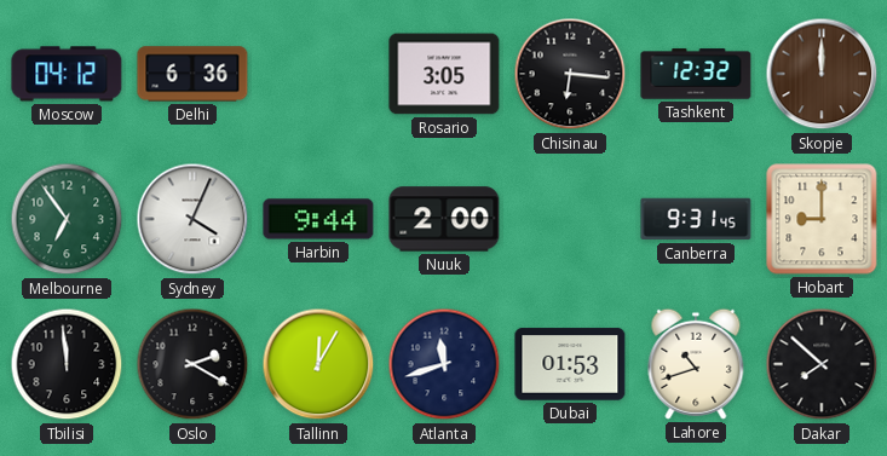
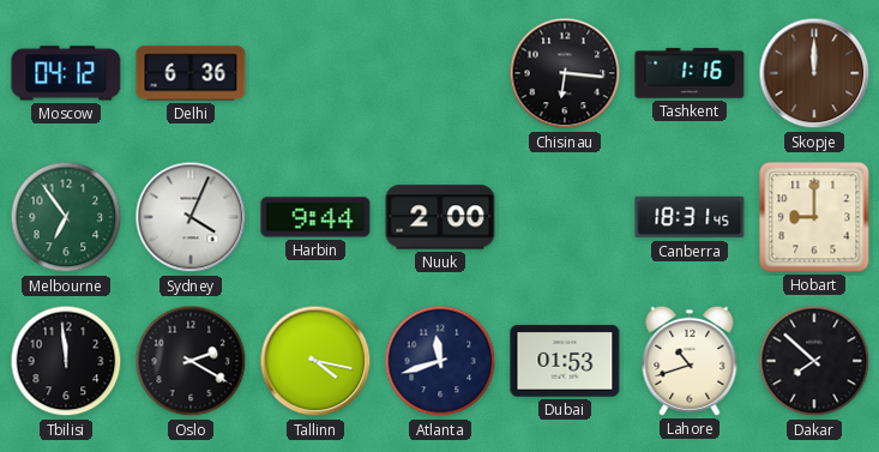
Rosario: 3:05 -> none
Tashkent: 12:32 -> 1:16
Canberra: 9:31 -> 18:31
Tallinn: 12:05 -> 4:17
